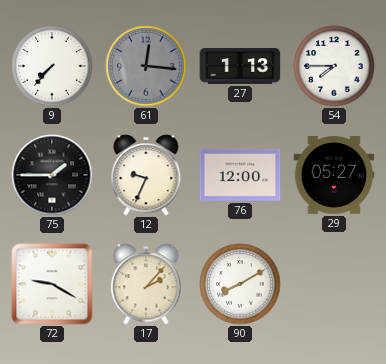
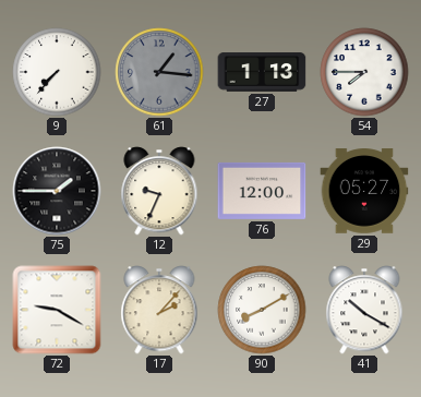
61: 12:16 -> 1:16
41: none -> 10:20
